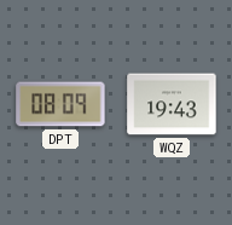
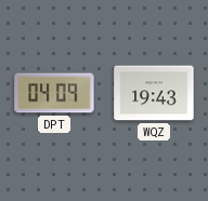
DPT: 08:09 -> 04:09
